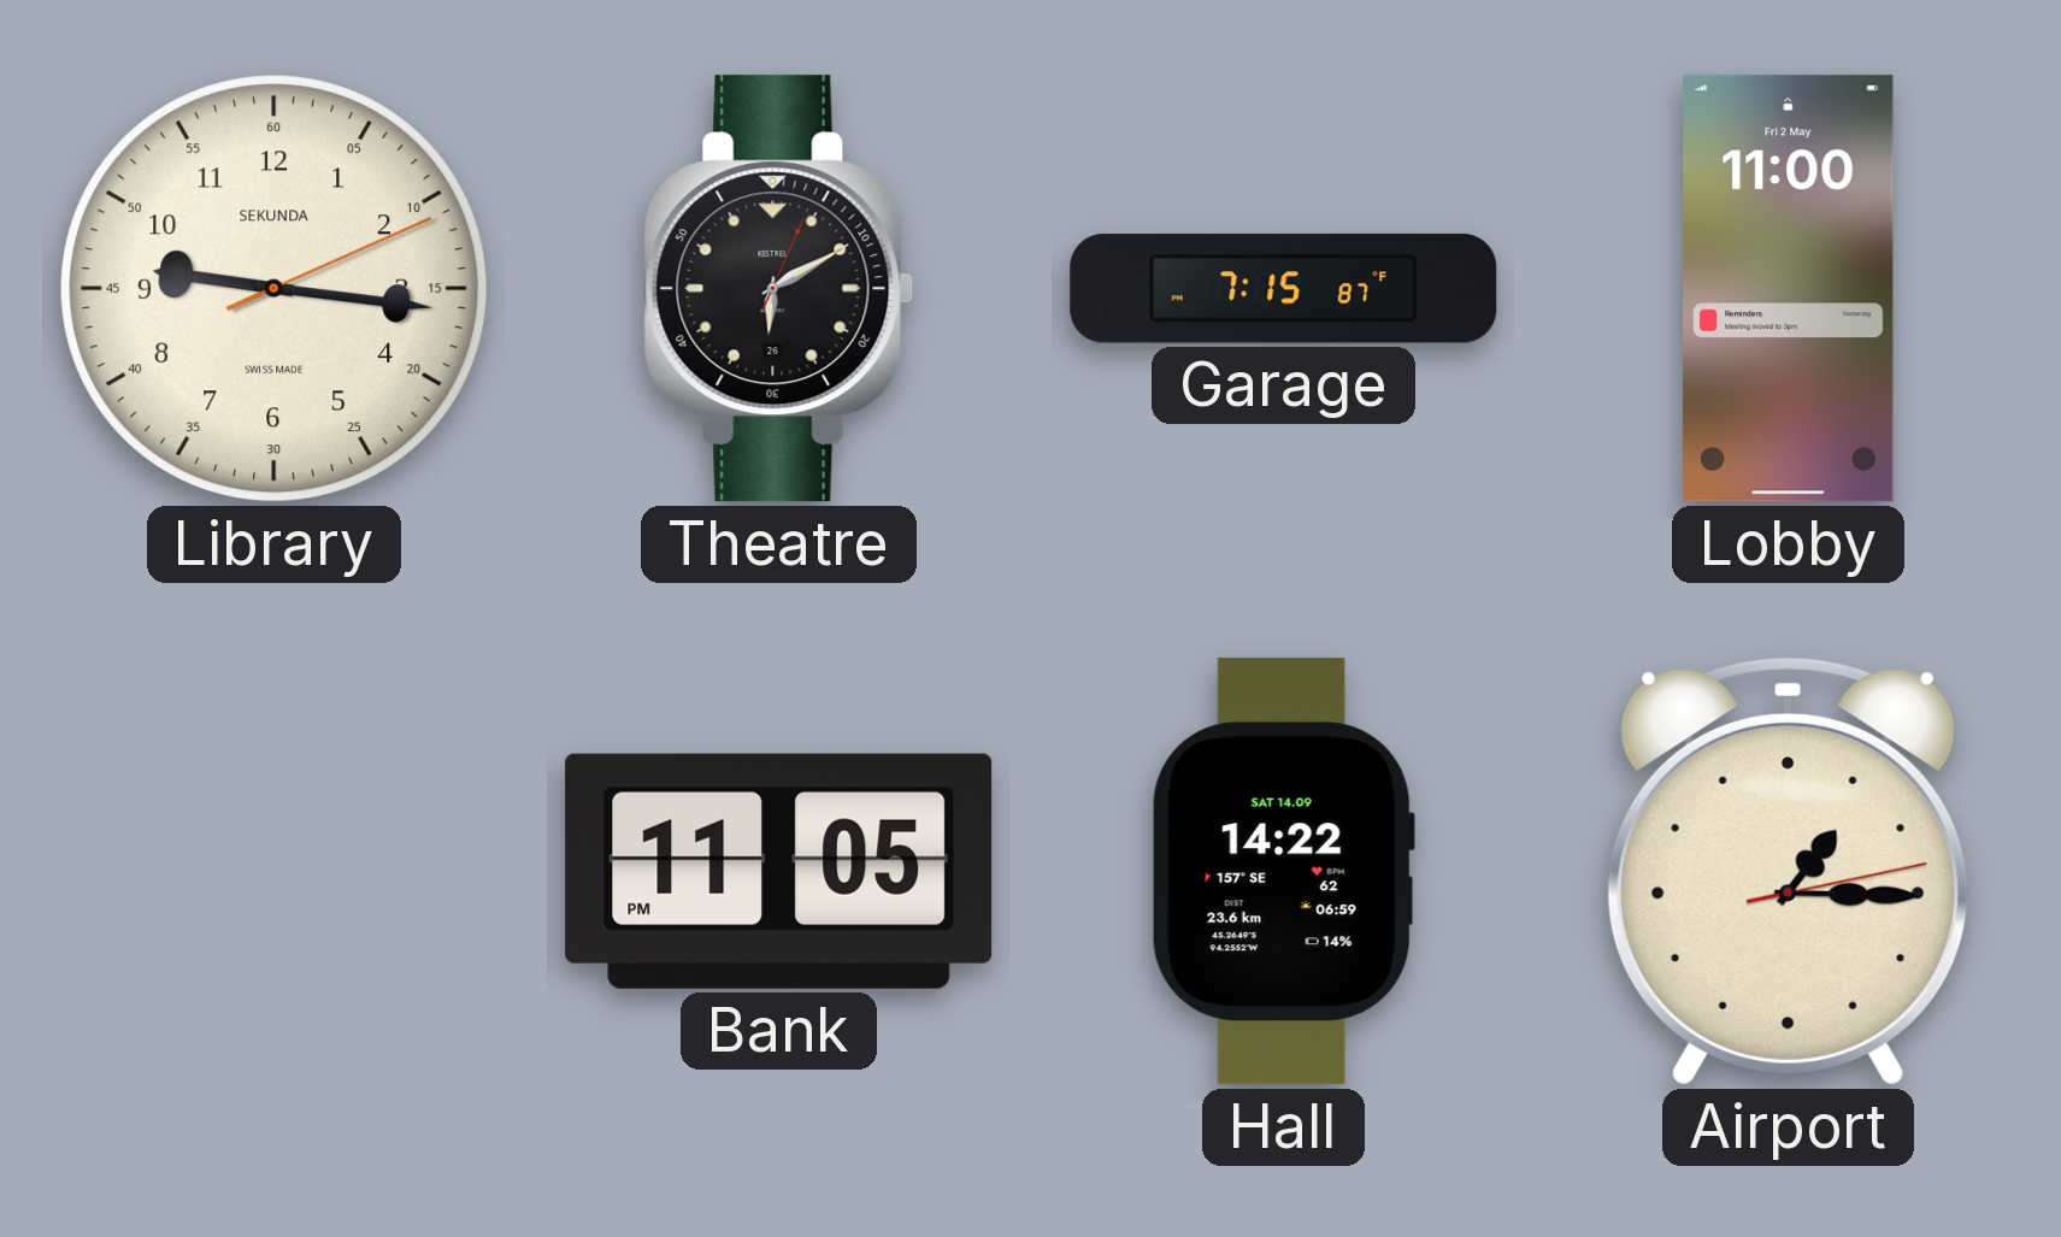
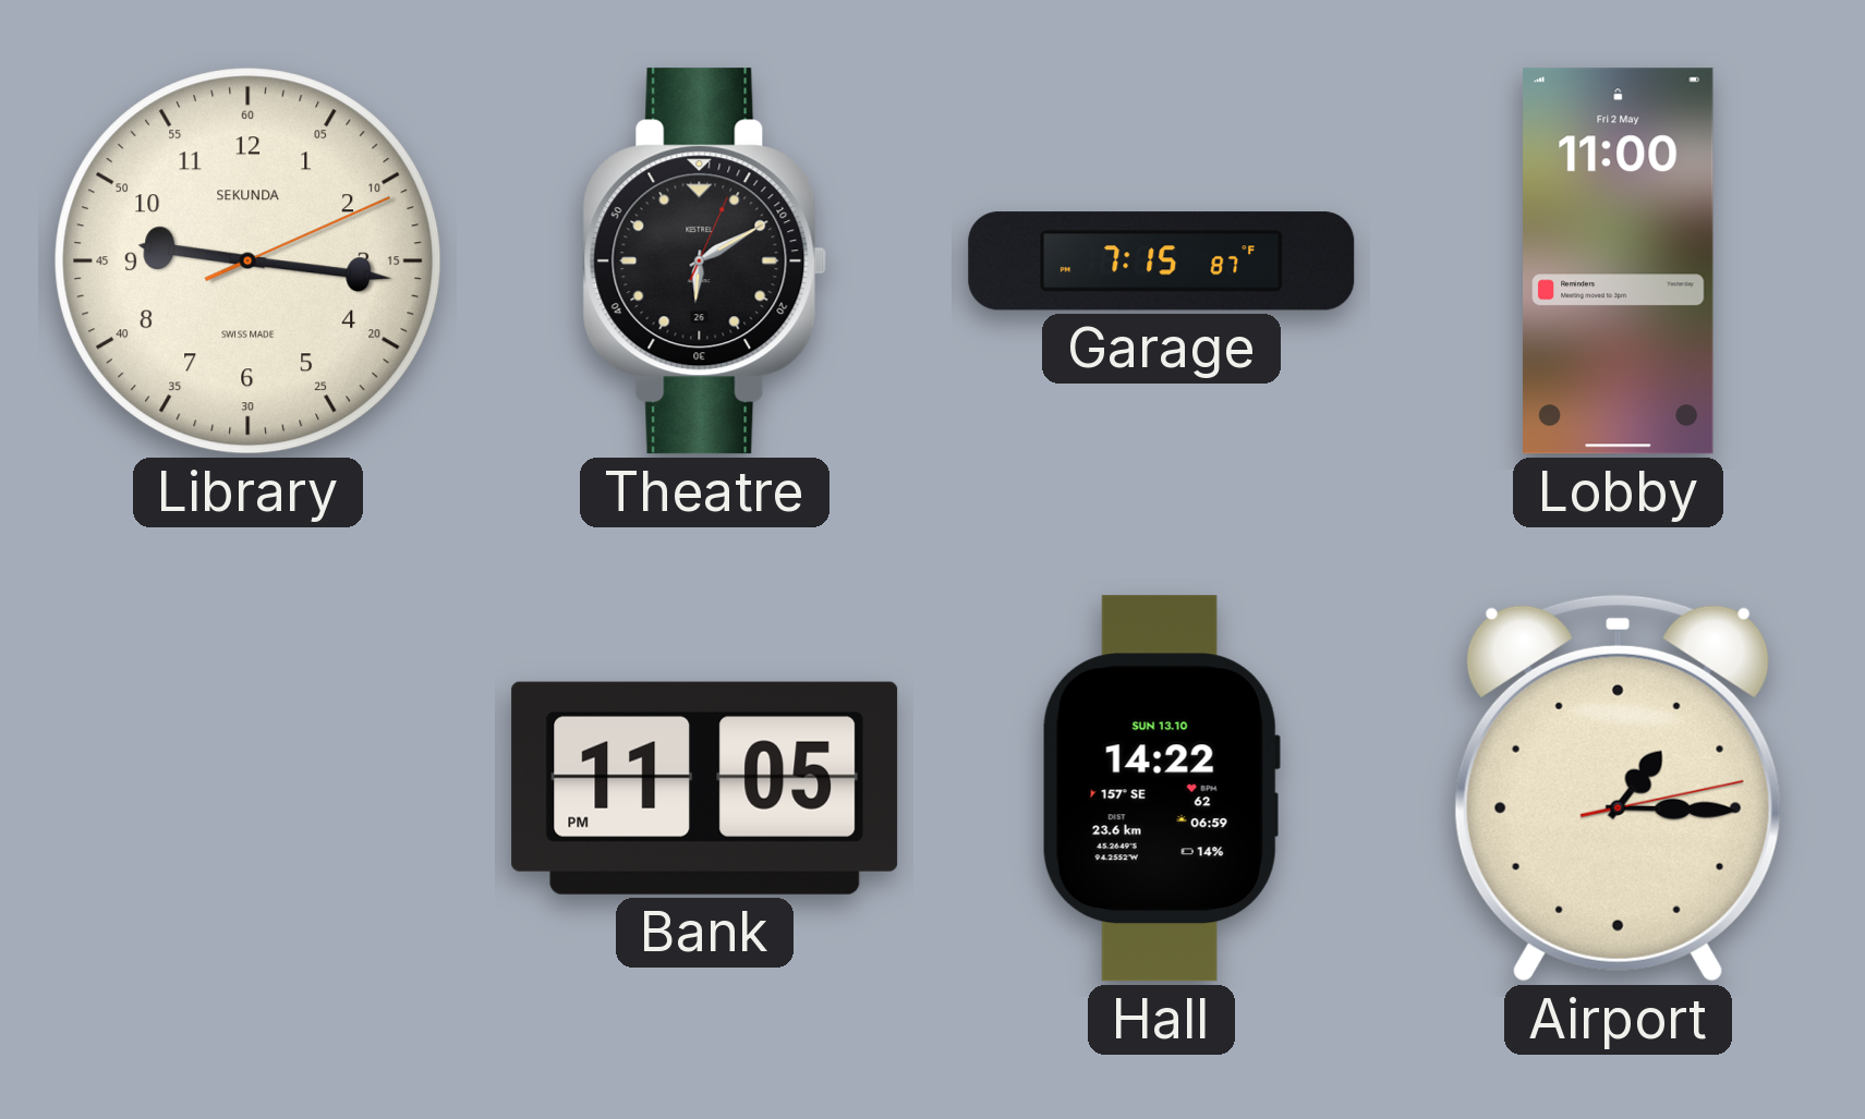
Hall date: SAT 14.09 -> SUN 13.10
